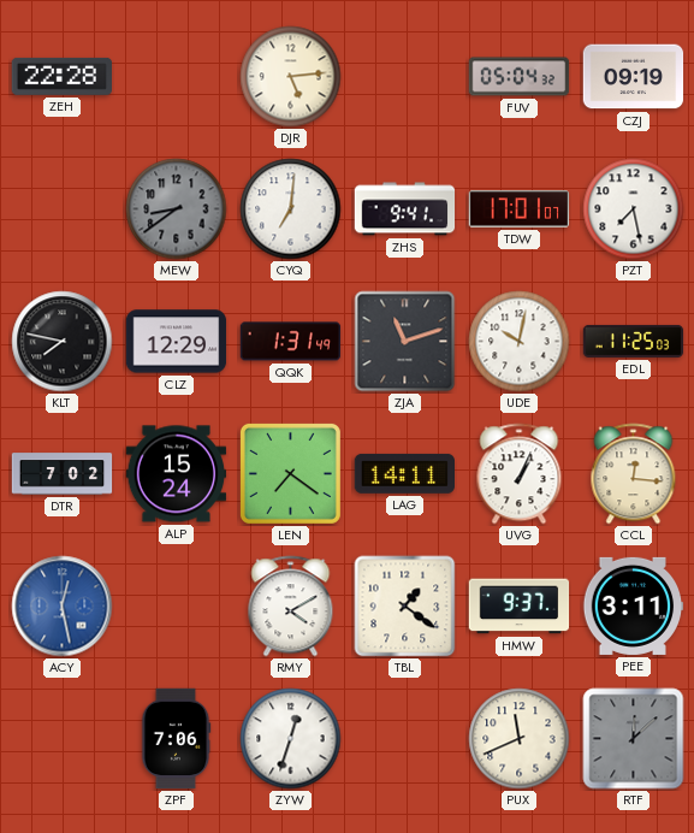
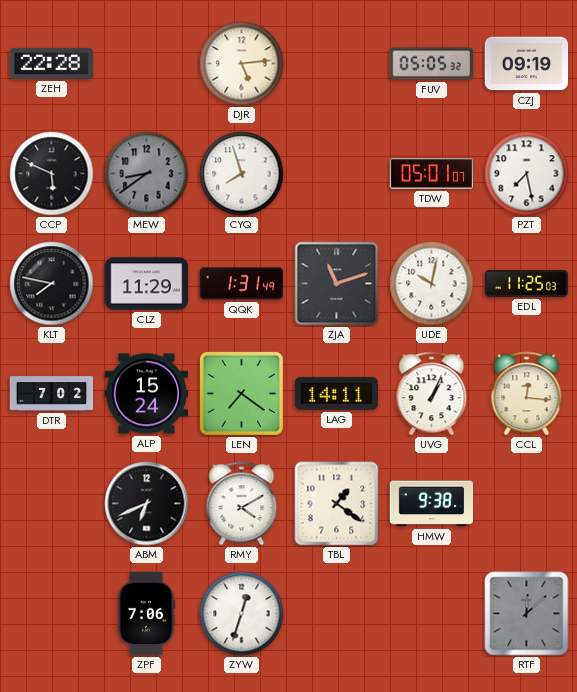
FUV: 05:04 -> 05:05
CCP: none -> 5:49
CYQ: 7:01 -> 7:57
ZHS: 9:41 -> none
TDW: 17:01 -> 05:01
CLZ: 12:29 -> 11:29
ACY: 12:28 -> none
ABM: none -> 6:41
HMW: 9:37 -> 9:38
PEE: 3:11 -> none
PUX: 11:41 -> none
